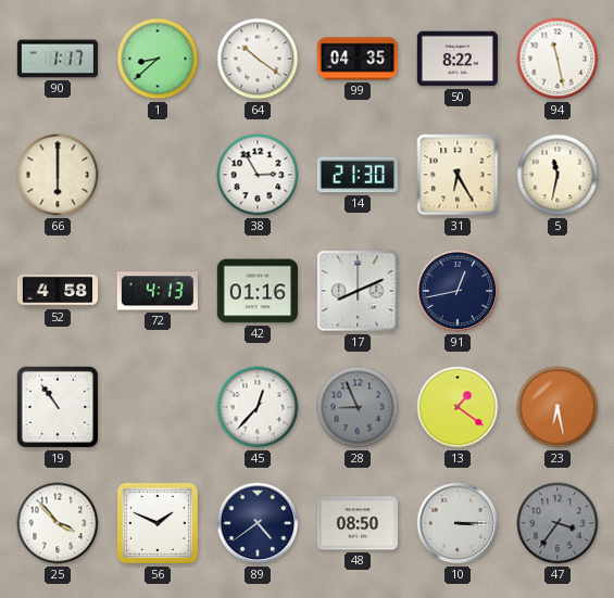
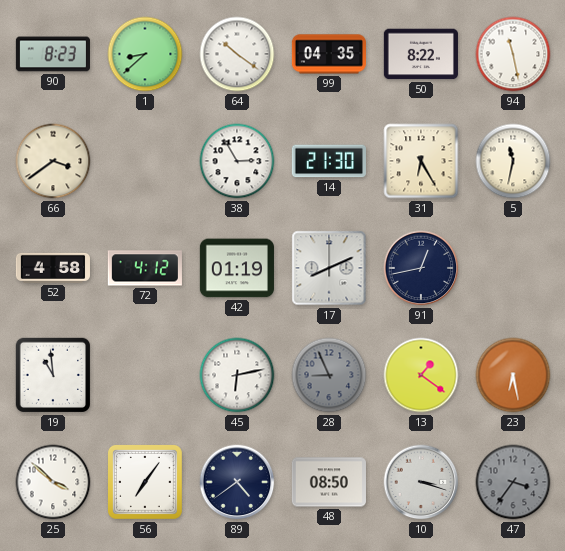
90: 1:17 -> 8:23
66: 6:00 -> 3:39
72: 4:13 -> 4:12
42: 01:16 -> 01:19
19: 10:54 -> 10:59
45: 12:37 -> 6:13
25: 3:53 -> 3:52
56: 1:49 -> 7:06
10: 3:15 -> 3:18
